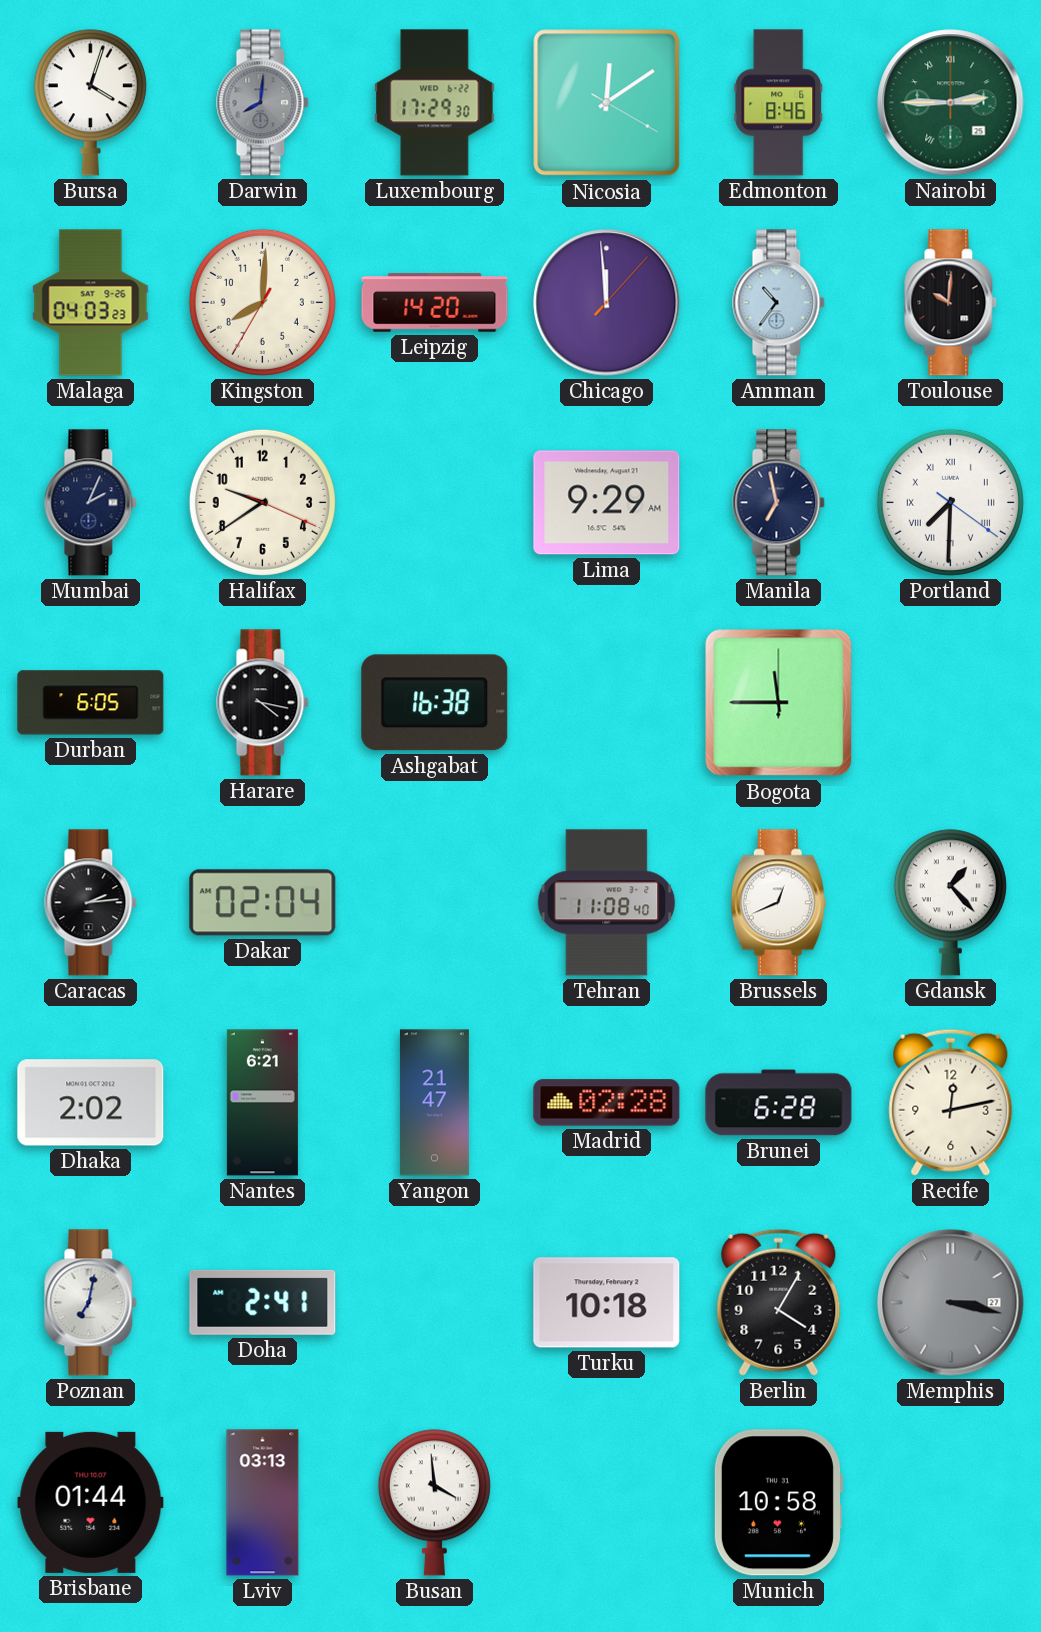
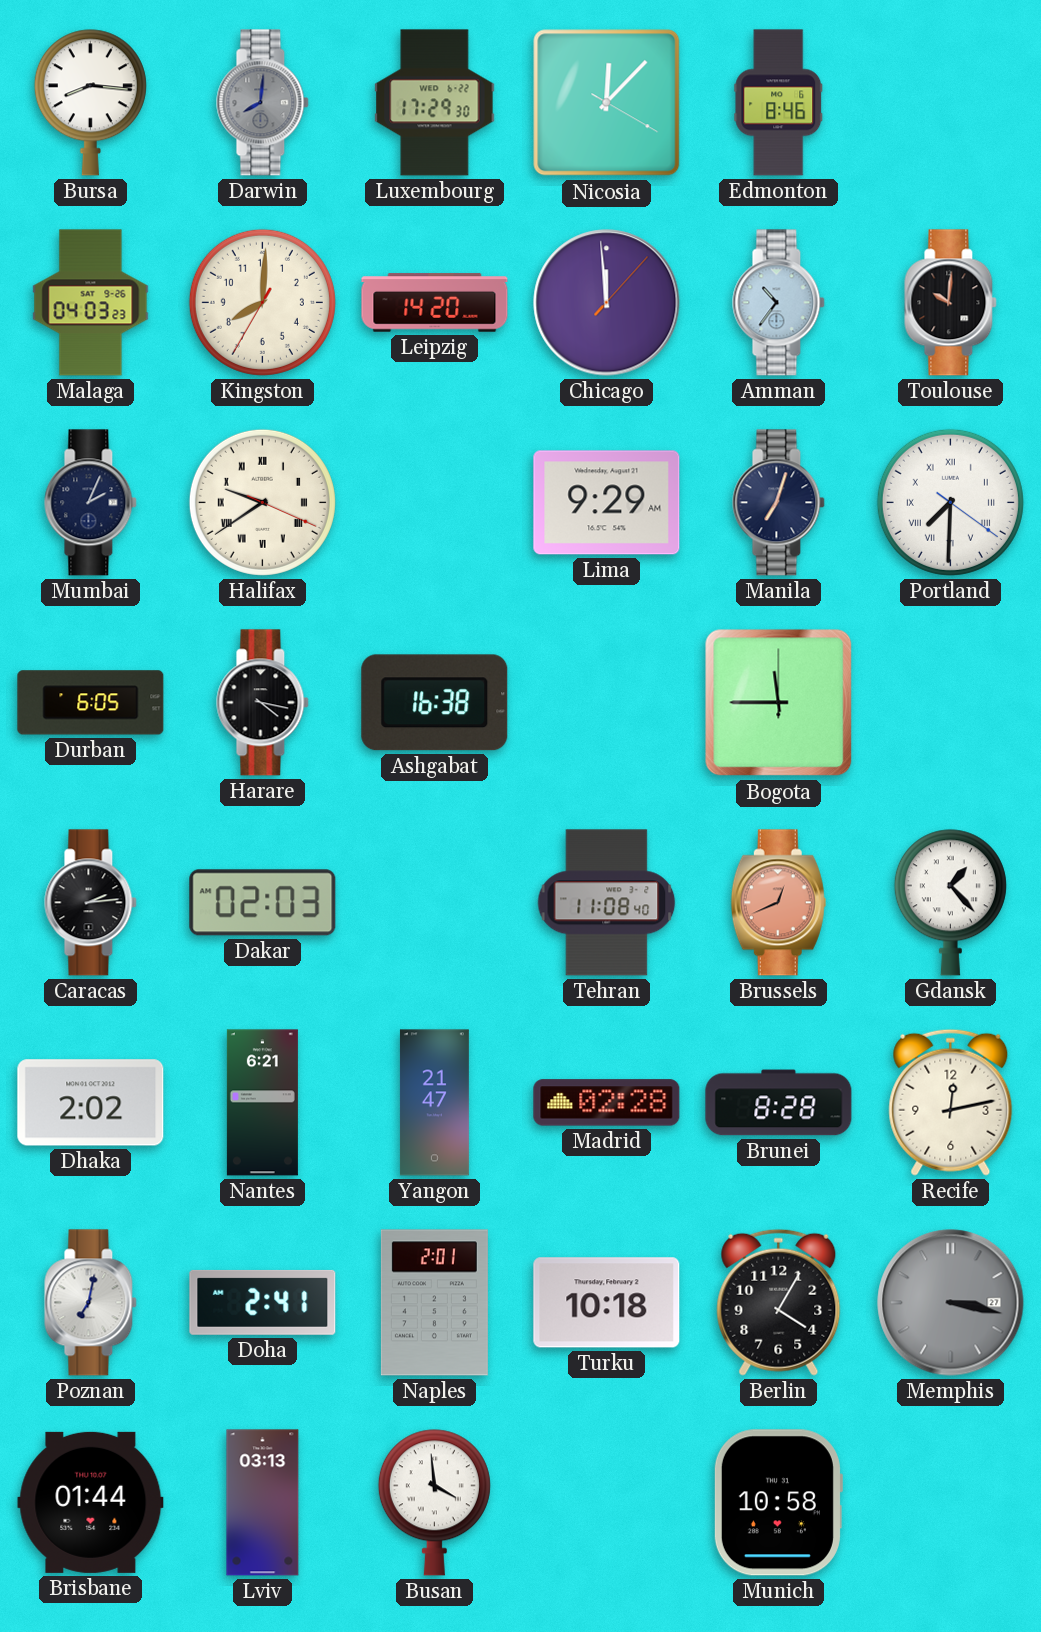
Bursa: 4:03 -> 8:16
Nicosia: 12:09 -> 12:07
Nairobi: 2:45 -> none
Halifax numerals: Arabic -> Roman
Manila: 6:58 -> 7:03
Dakar: 02:04 -> 02:03
Brussels dial: white -> salmon
Brunei: 6:28 -> 8:28
Naples: none -> 2:01
